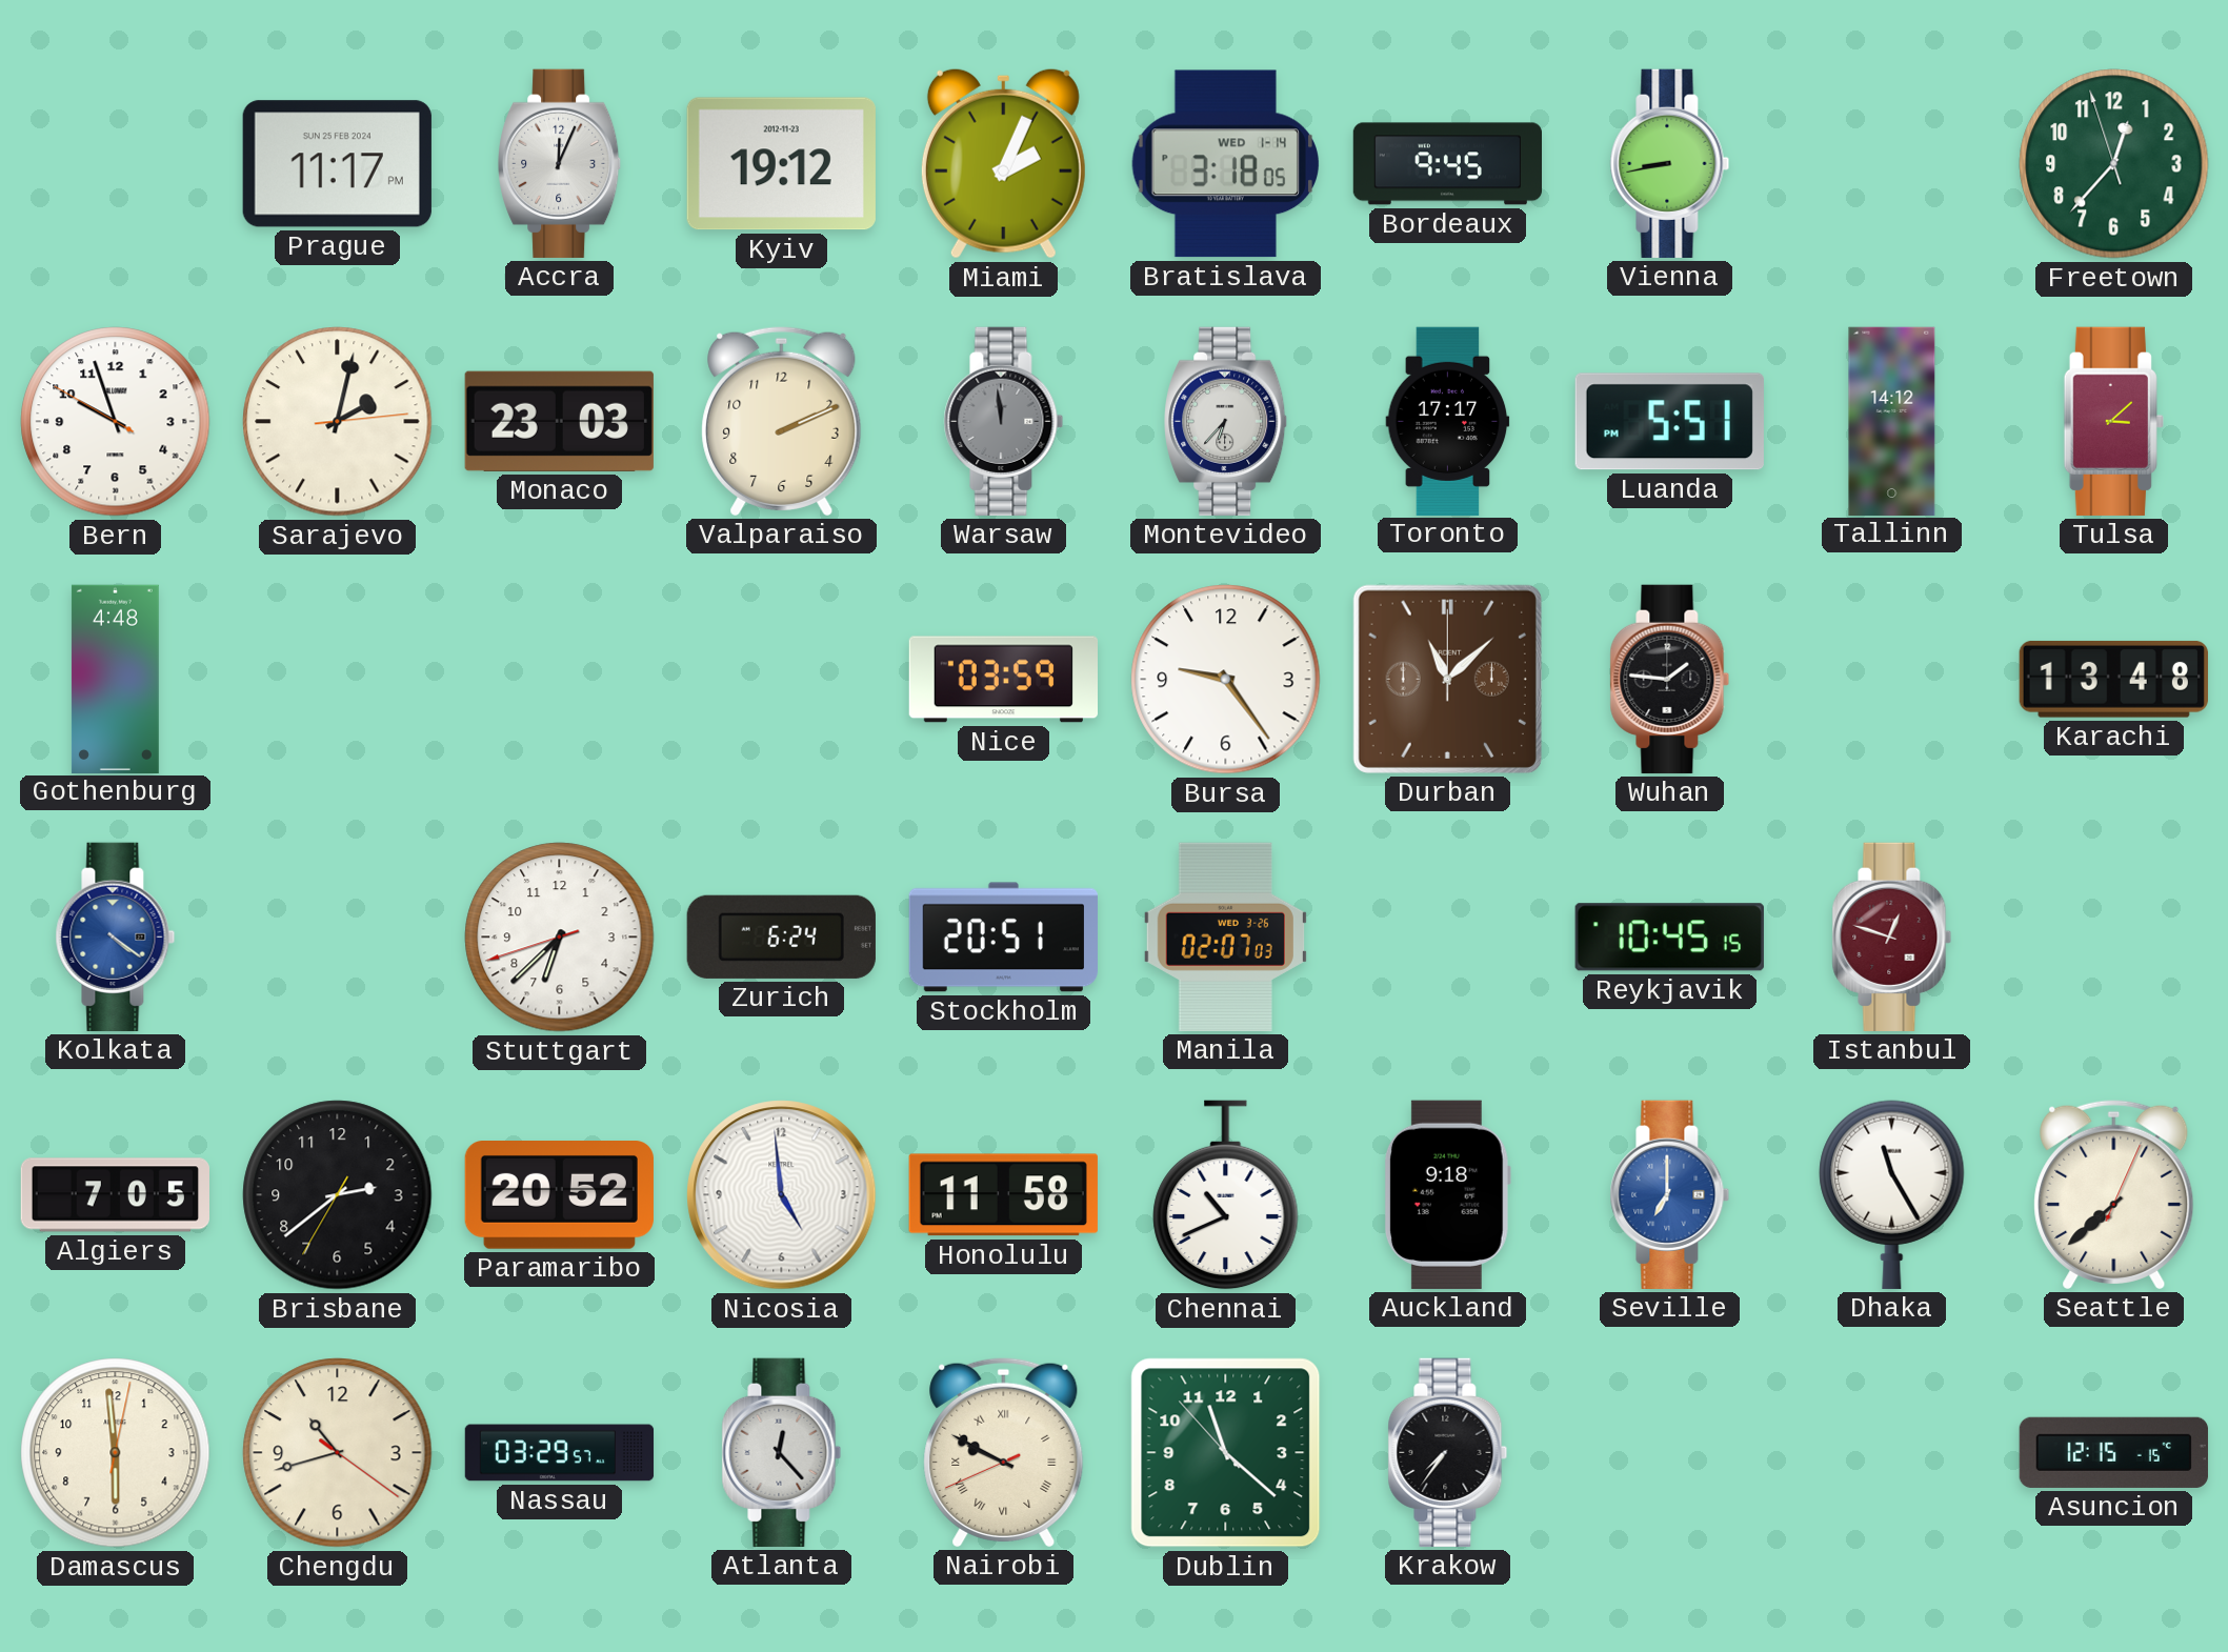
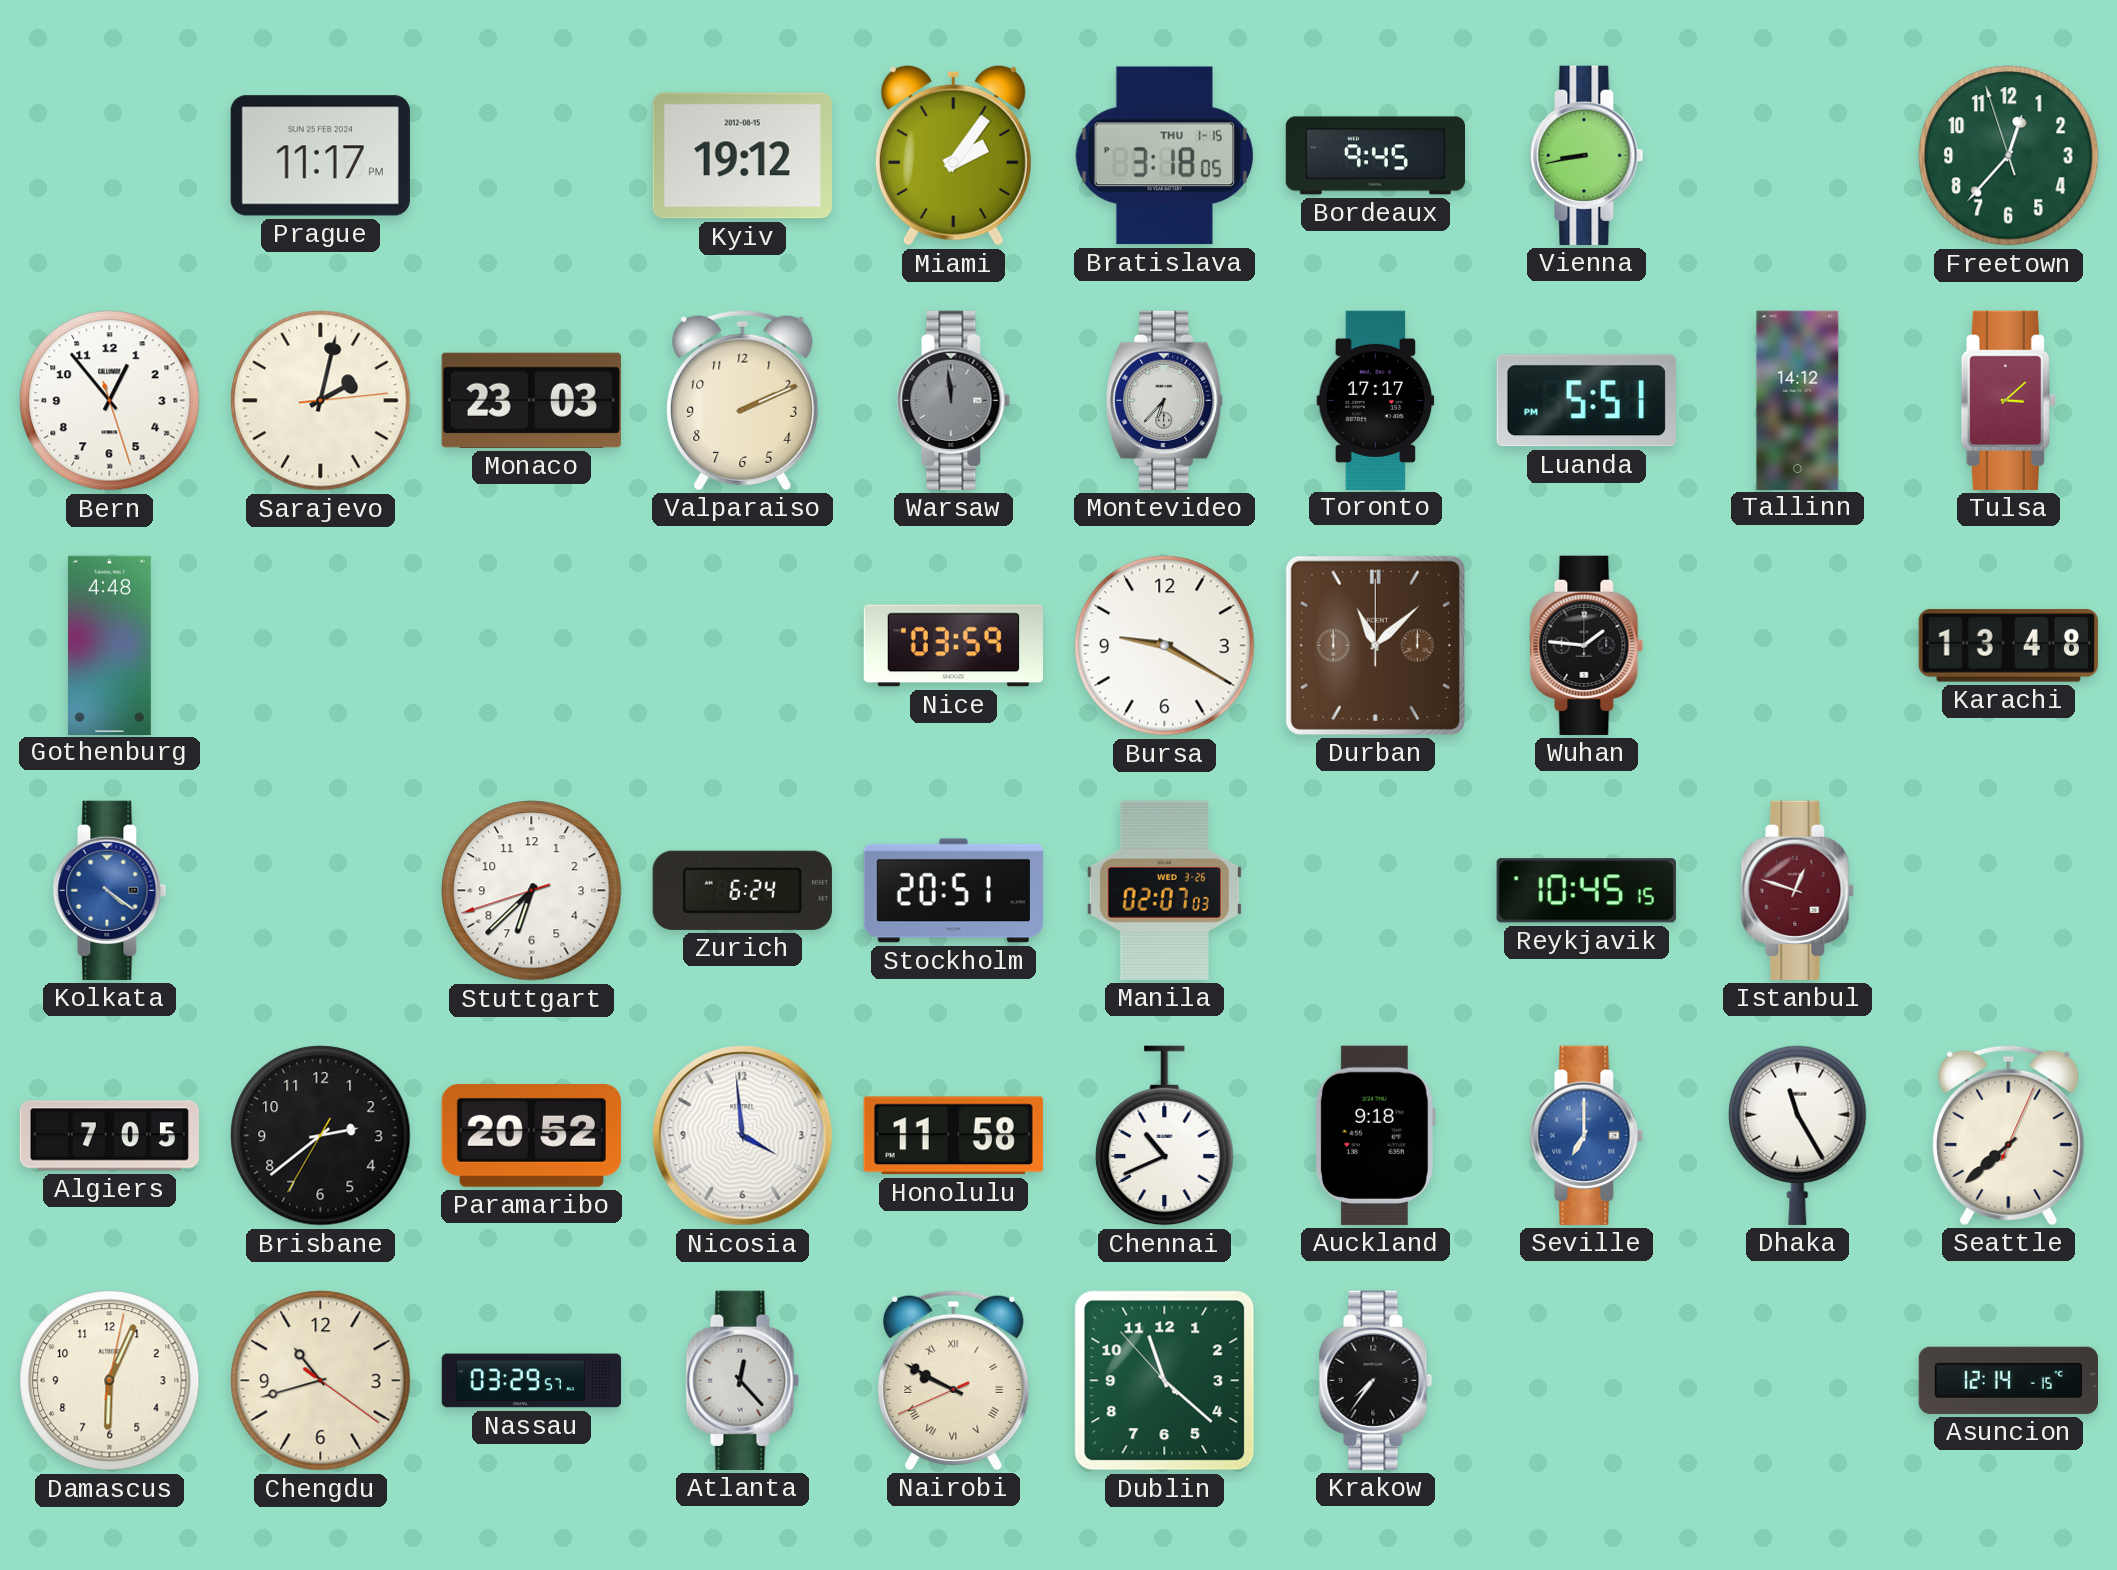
Accra: 12:04 -> none
Kyiv date: 2012-11-23 -> 2012-08-15
Miami: 2:04 -> 2:06
Bratislava date: WED 1-14 -> THU 1-15
Bern: 9:56 -> 12:53
Bursa: 9:24 -> 9:20
Nicosia: 4:59 -> 3:59
Damascus: 5:59 -> 6:04
Asuncion: 12:15 -> 12:14
